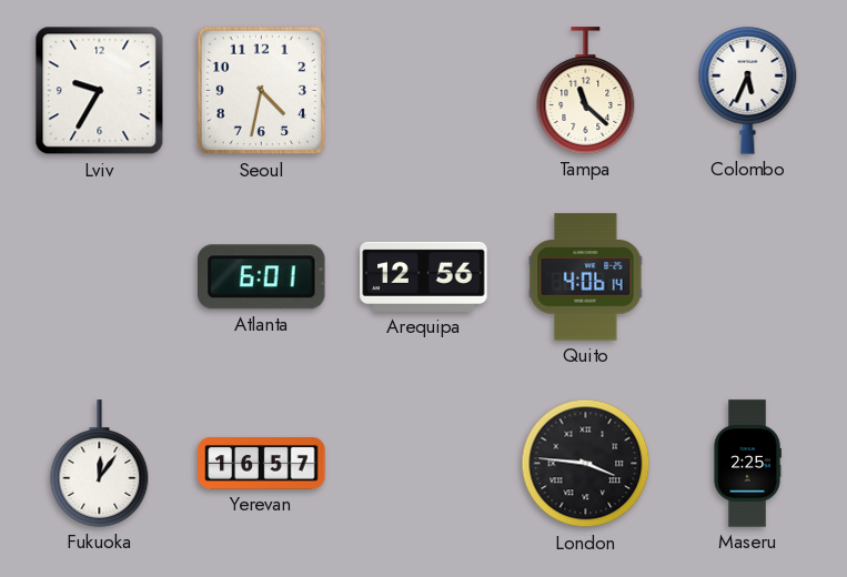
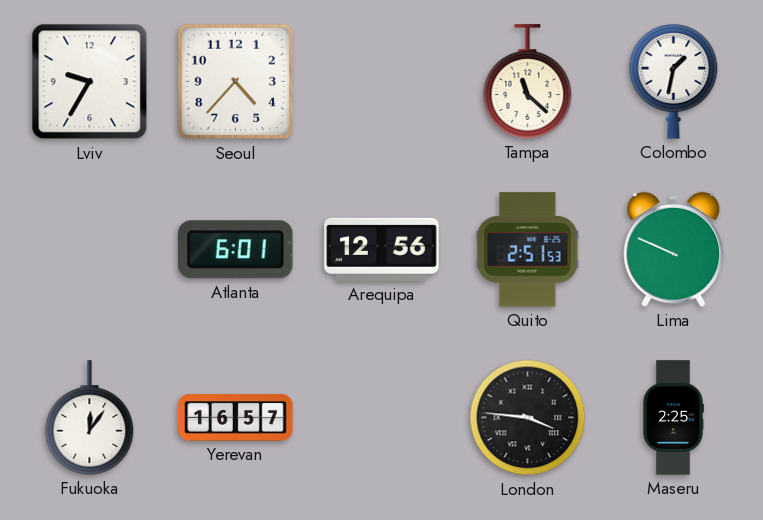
Seoul: 4:32 -> 4:37
Colombo: 5:34 -> 1:32
Quito: 4:06 -> 2:51
Lima: none -> 9:49
